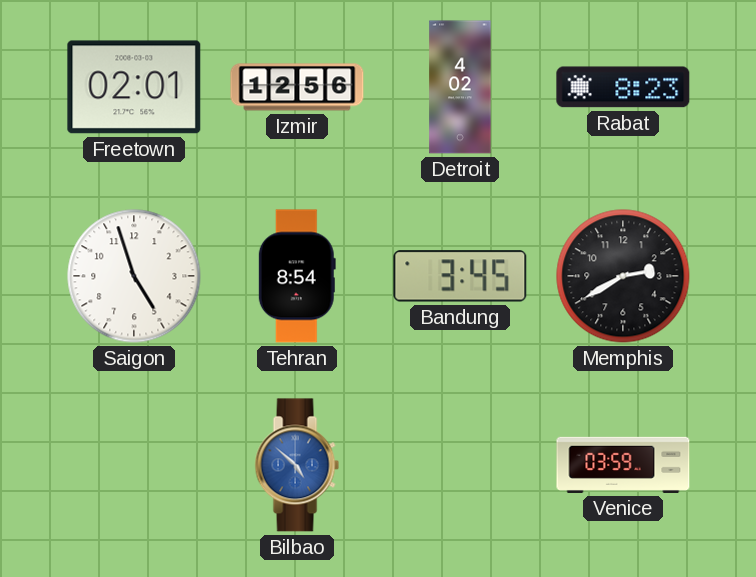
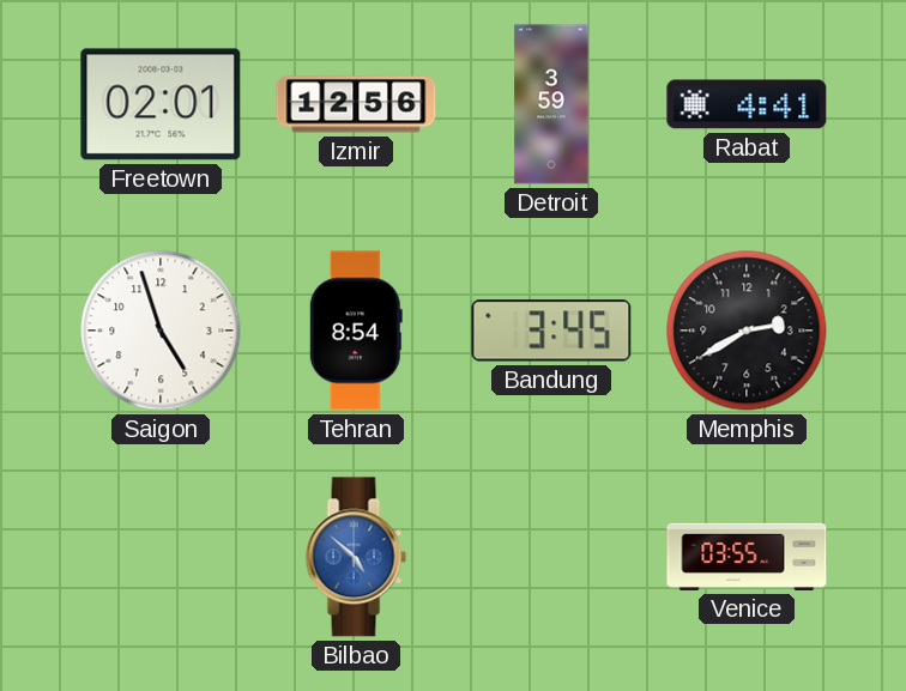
Detroit: 4:02 -> 3:59
Rabat: 8:23 -> 4:41
Venice: 03:59 -> 03:55
